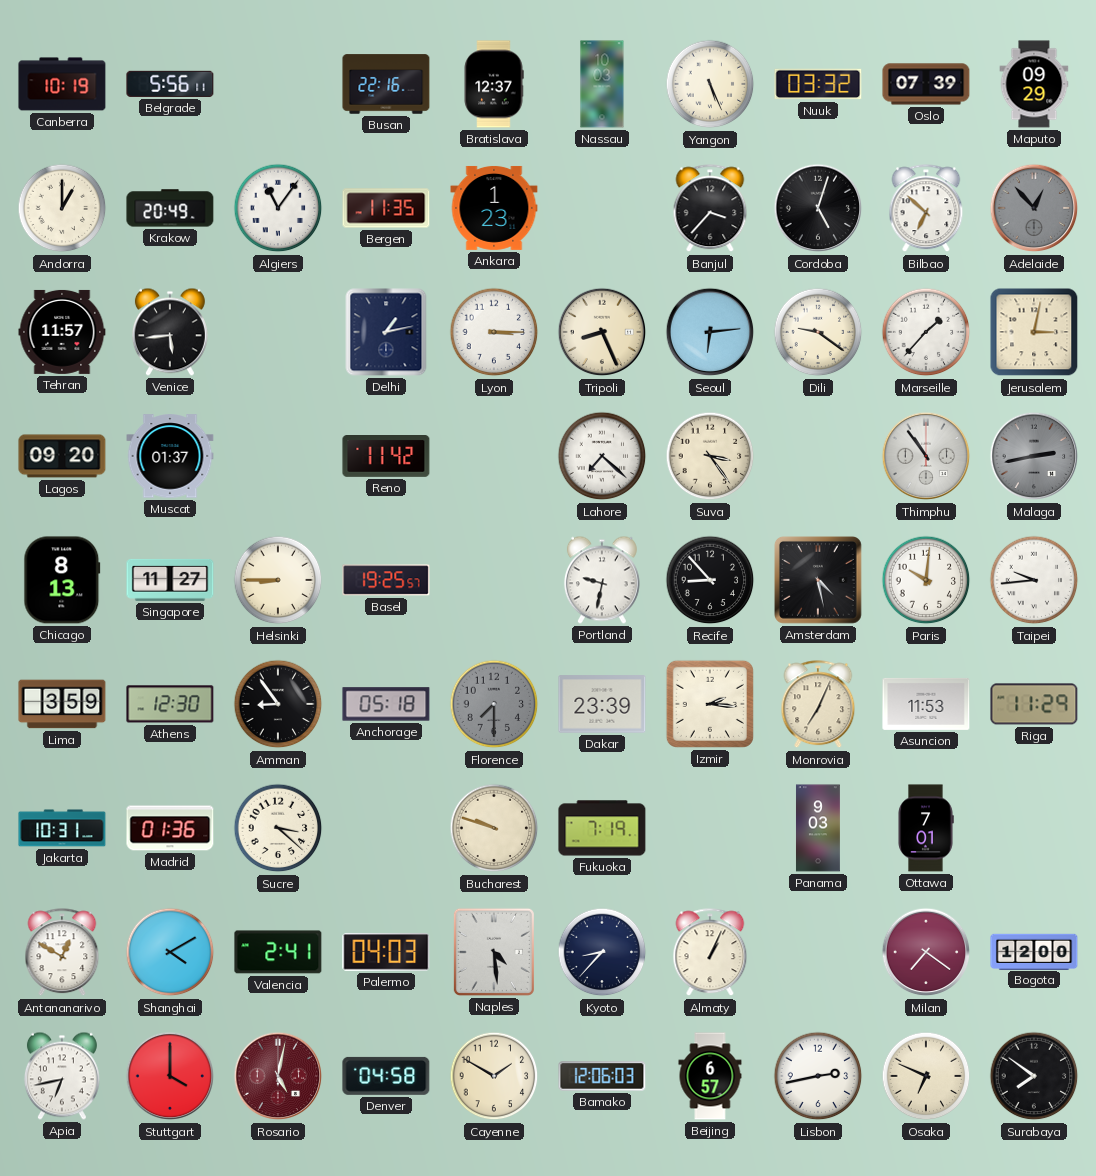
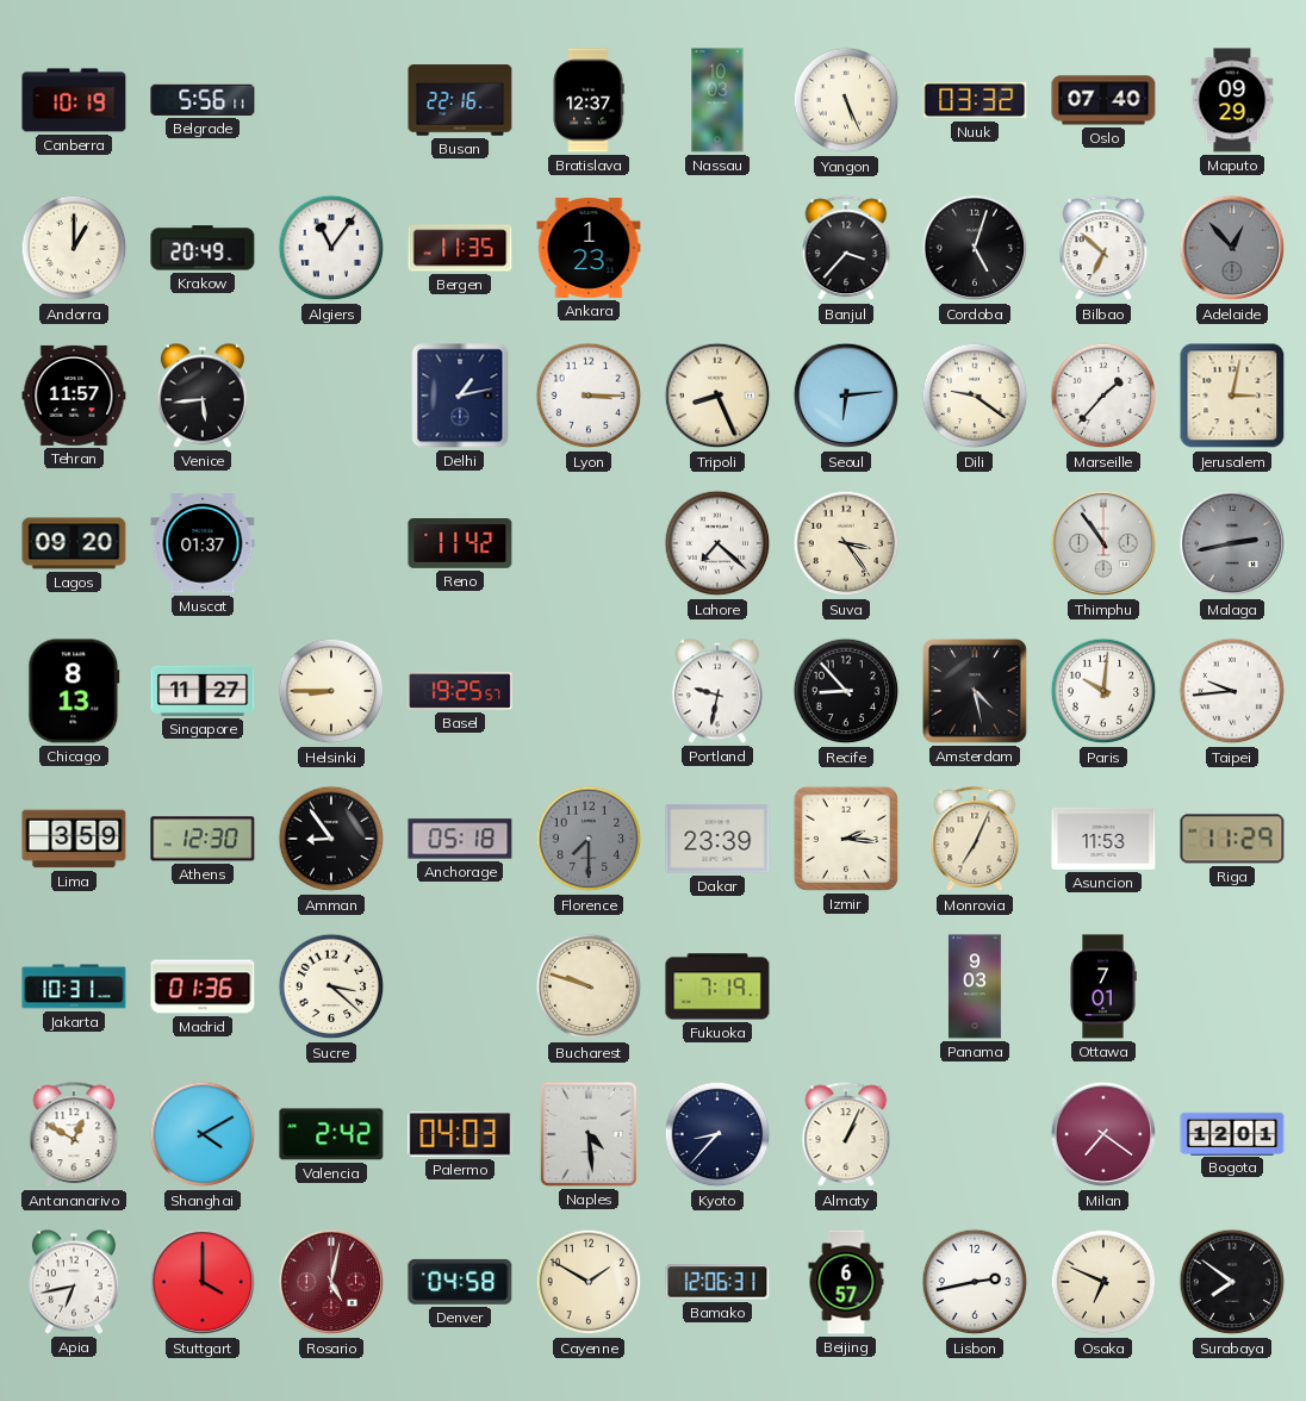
Oslo: 07:39 -> 07:40
Valencia: 2:41 -> 2:42
Bogota: 12:00 -> 12:01
Bamako: 12:06:03 -> 12:06:31
